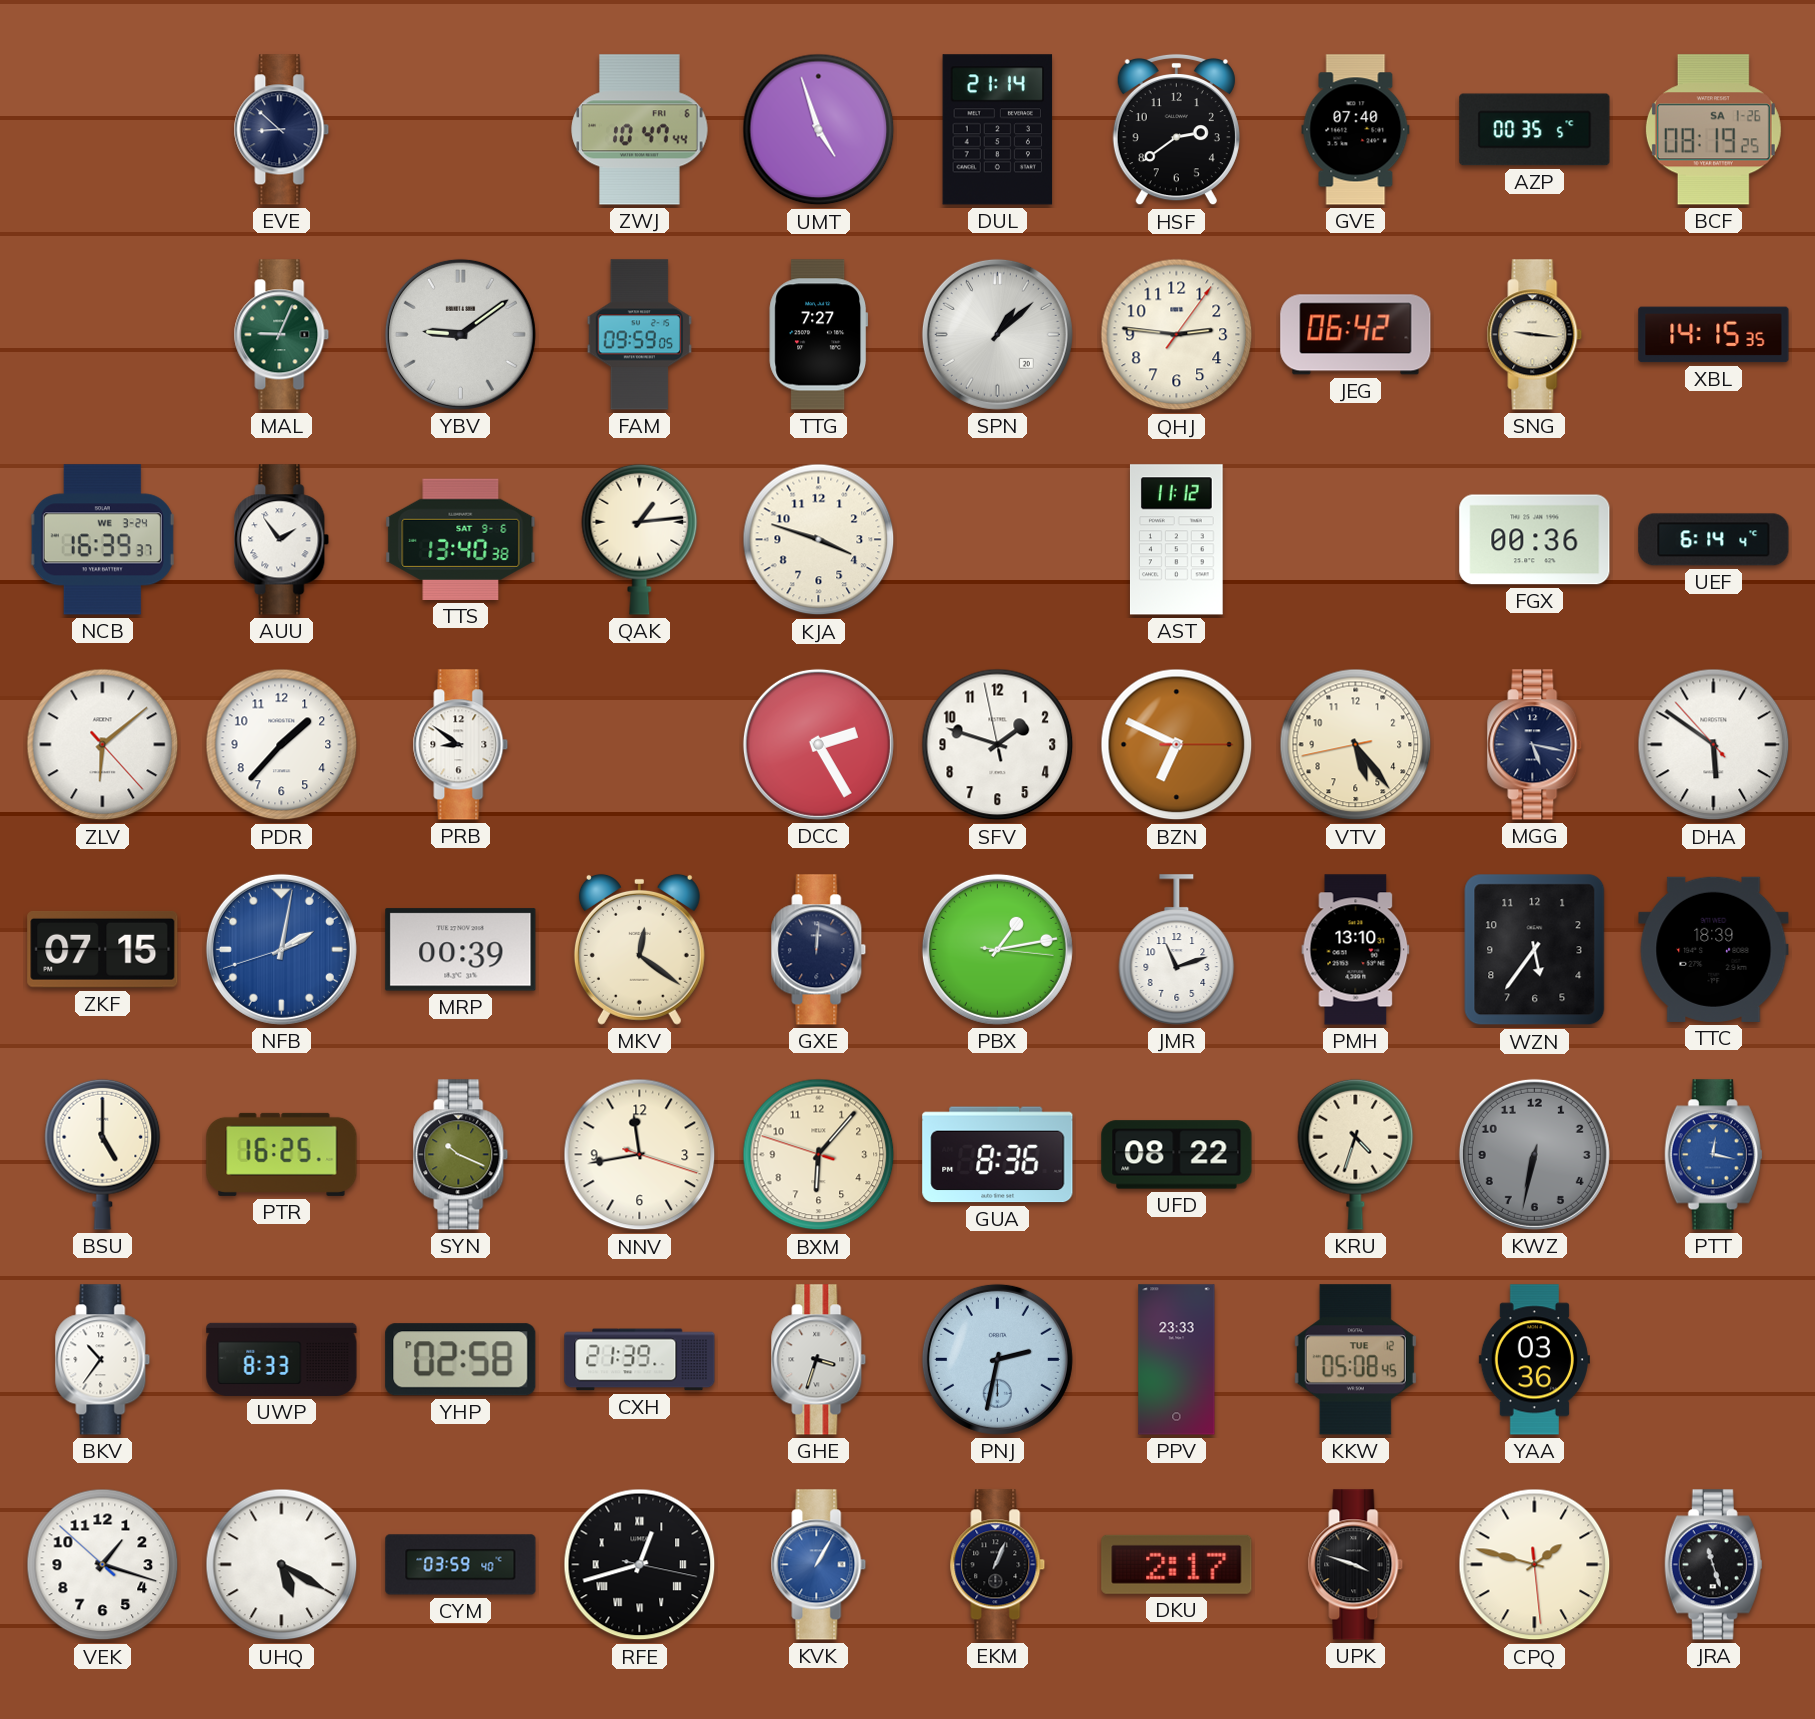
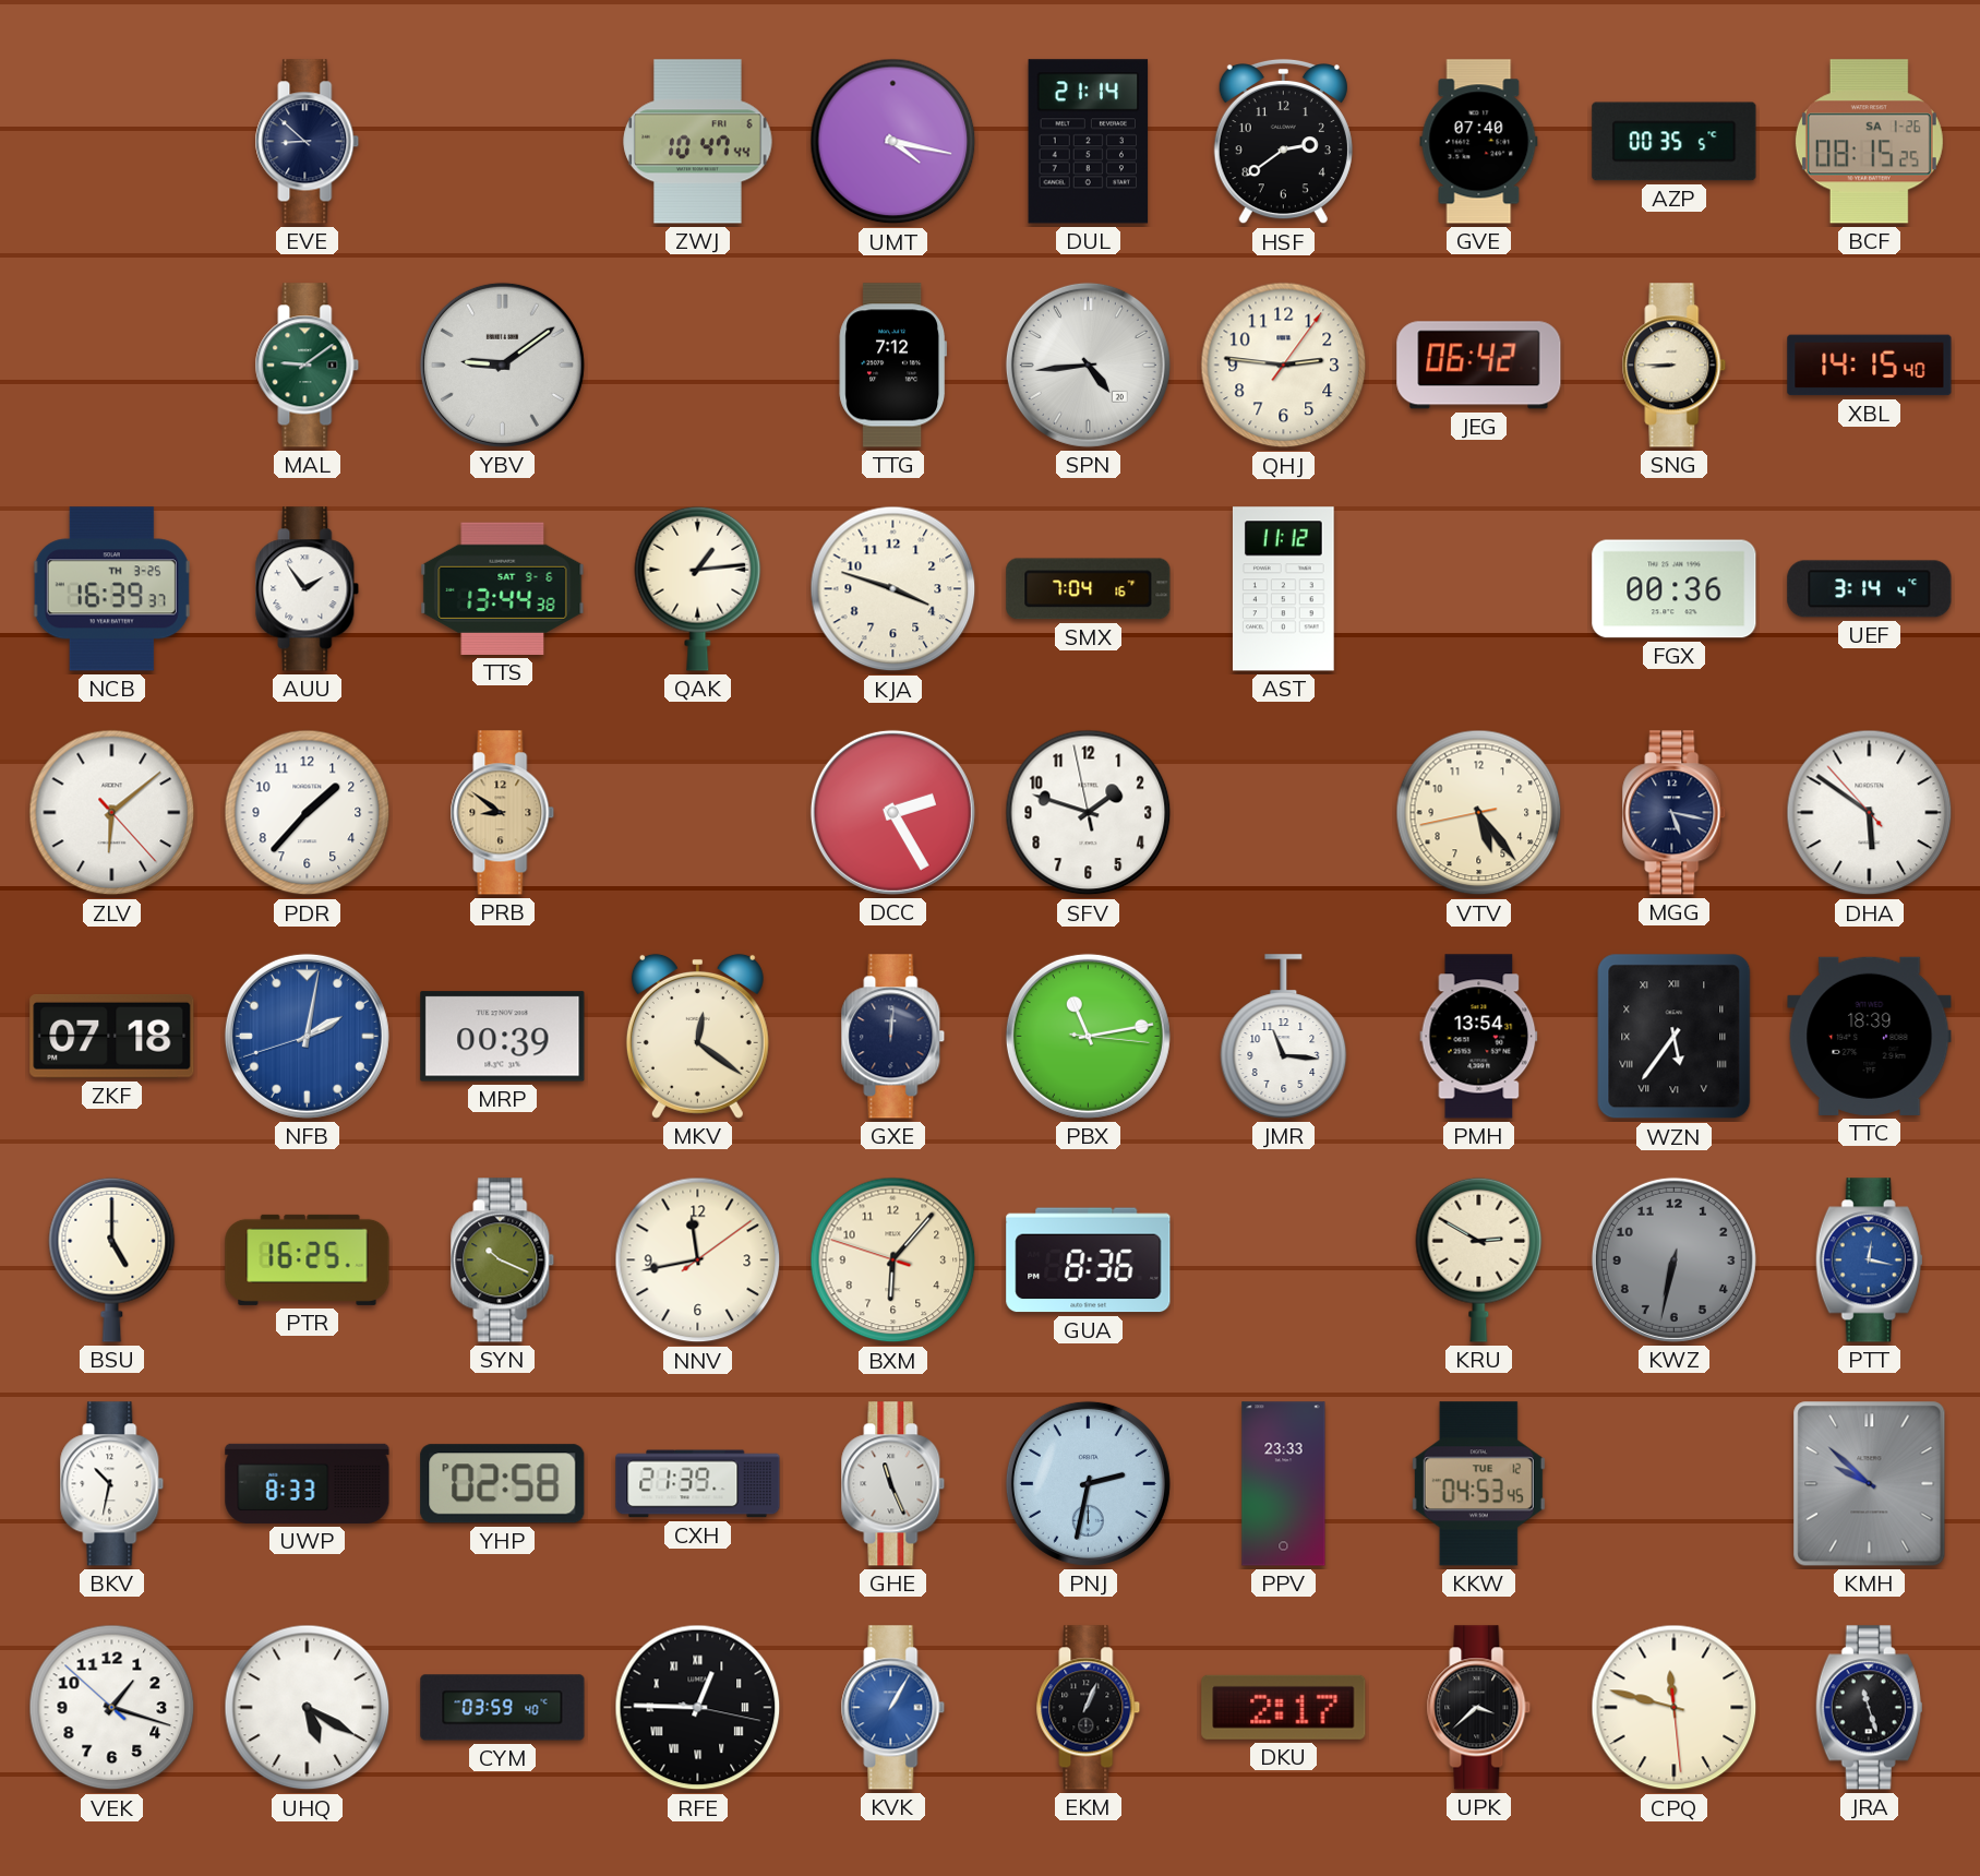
UMT: 4:57 -> 4:17
BCF: 08:19 -> 08:15
MAL: 9:04 -> 9:09
FAM: 09:59 -> none
TTG: 7:27 -> 7:12
SPN: 1:08 -> 4:44
SNG: 9:16 -> 8:45
XBL: 14:15:35 -> 14:15:40
NCB date: WE 3-24 -> TH 3-25
TTS: 13:40 -> 13:44
SMX: none -> 7:04
UEF: 6:14 -> 3:14
PRB dial: white -> champagne
BZN: 6:49 -> none
ZKF: 07:15 -> 07:18
PBX: 1:13 -> 11:13
JMR: 11:12 -> 11:16
PMH: 13:10 -> 13:54
WZN numerals: Arabic -> Roman
NNV: 11:43:18 -> 11:43:09
UFD: 08:22 -> none
KRU: 4:33 -> 2:50
BKV: 10:36 -> 10:32
GHE: 3:33 -> 11:26
KKW: 05:08 -> 04:53
YAA: 03:36 -> none
KMH: none -> 9:52
RFE: 12:42 -> 12:45
UPK: 3:48 -> 3:38
CPQ: 1:47 -> 11:47
